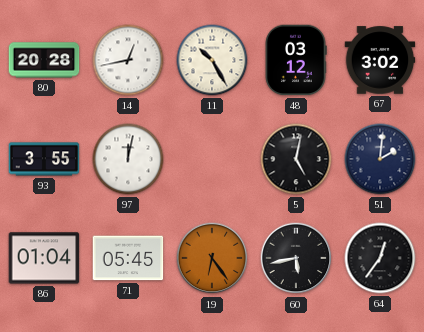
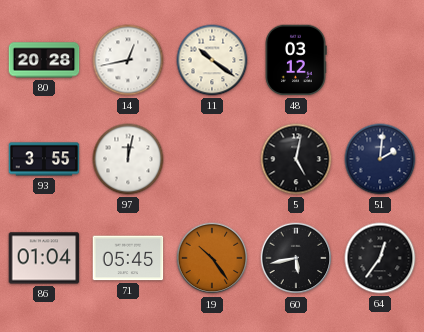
11: 10:25 -> 10:21
67: 3:02 -> none
19: 6:24 -> 10:24
